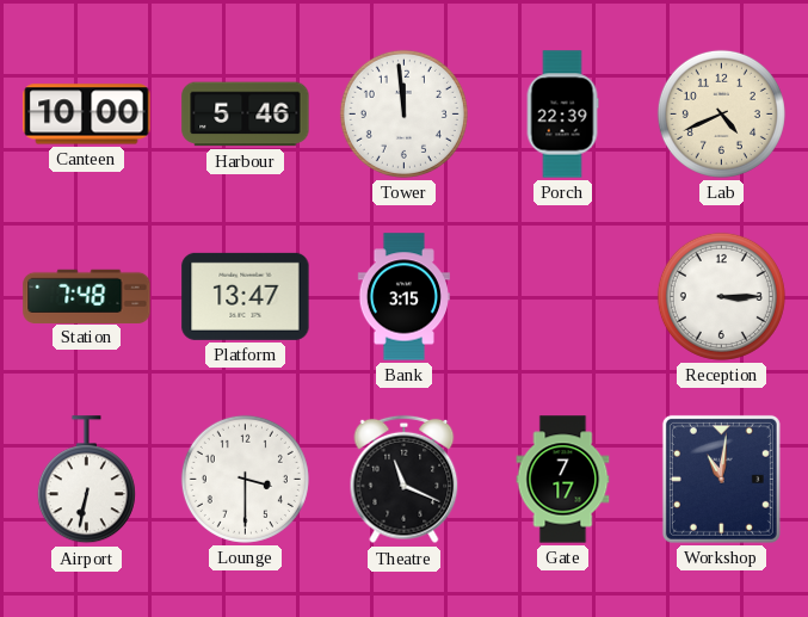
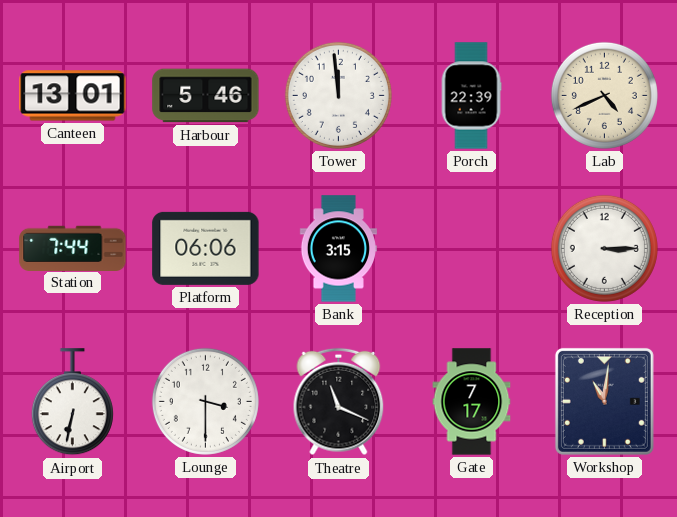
Canteen: 10:00 -> 13:01
Station: 7:48 -> 7:44
Platform: 13:47 -> 06:06
